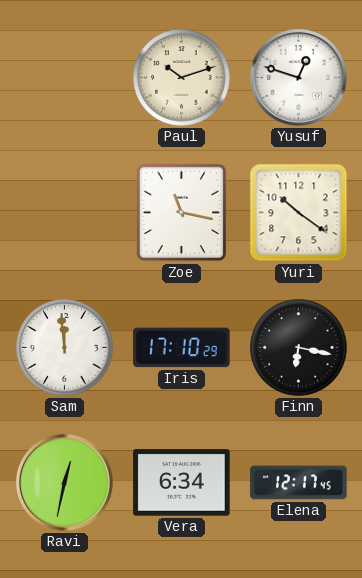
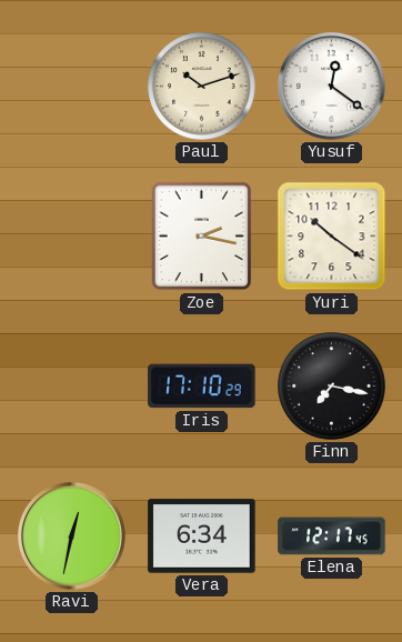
Yusuf: 12:48 -> 12:21
Zoe: 11:17 -> 2:17
Sam: 11:59 -> none
Finn: 6:17 -> 7:17
